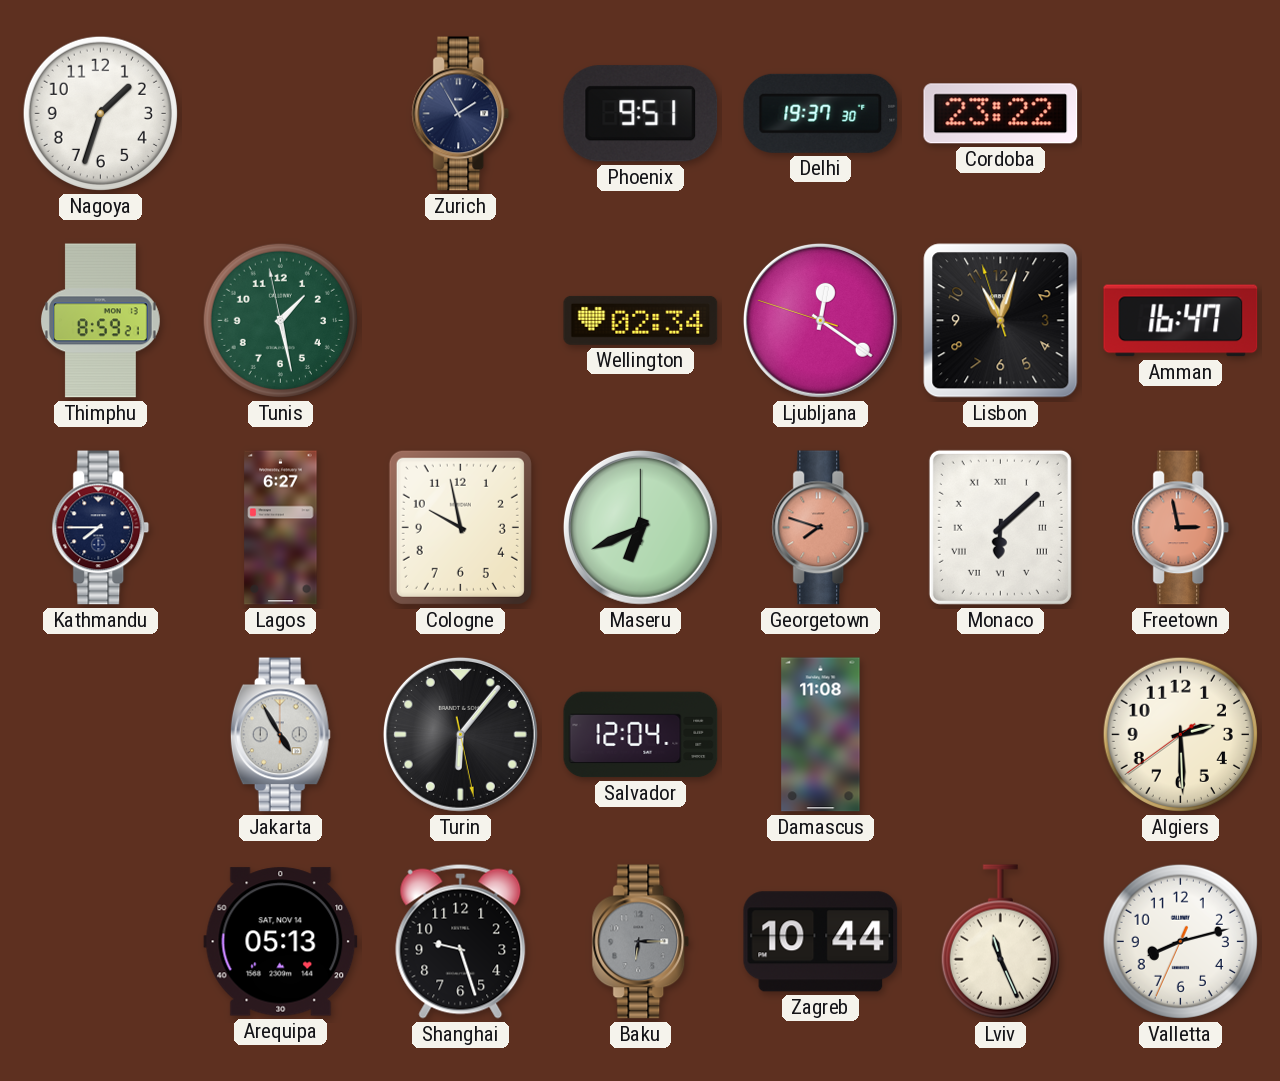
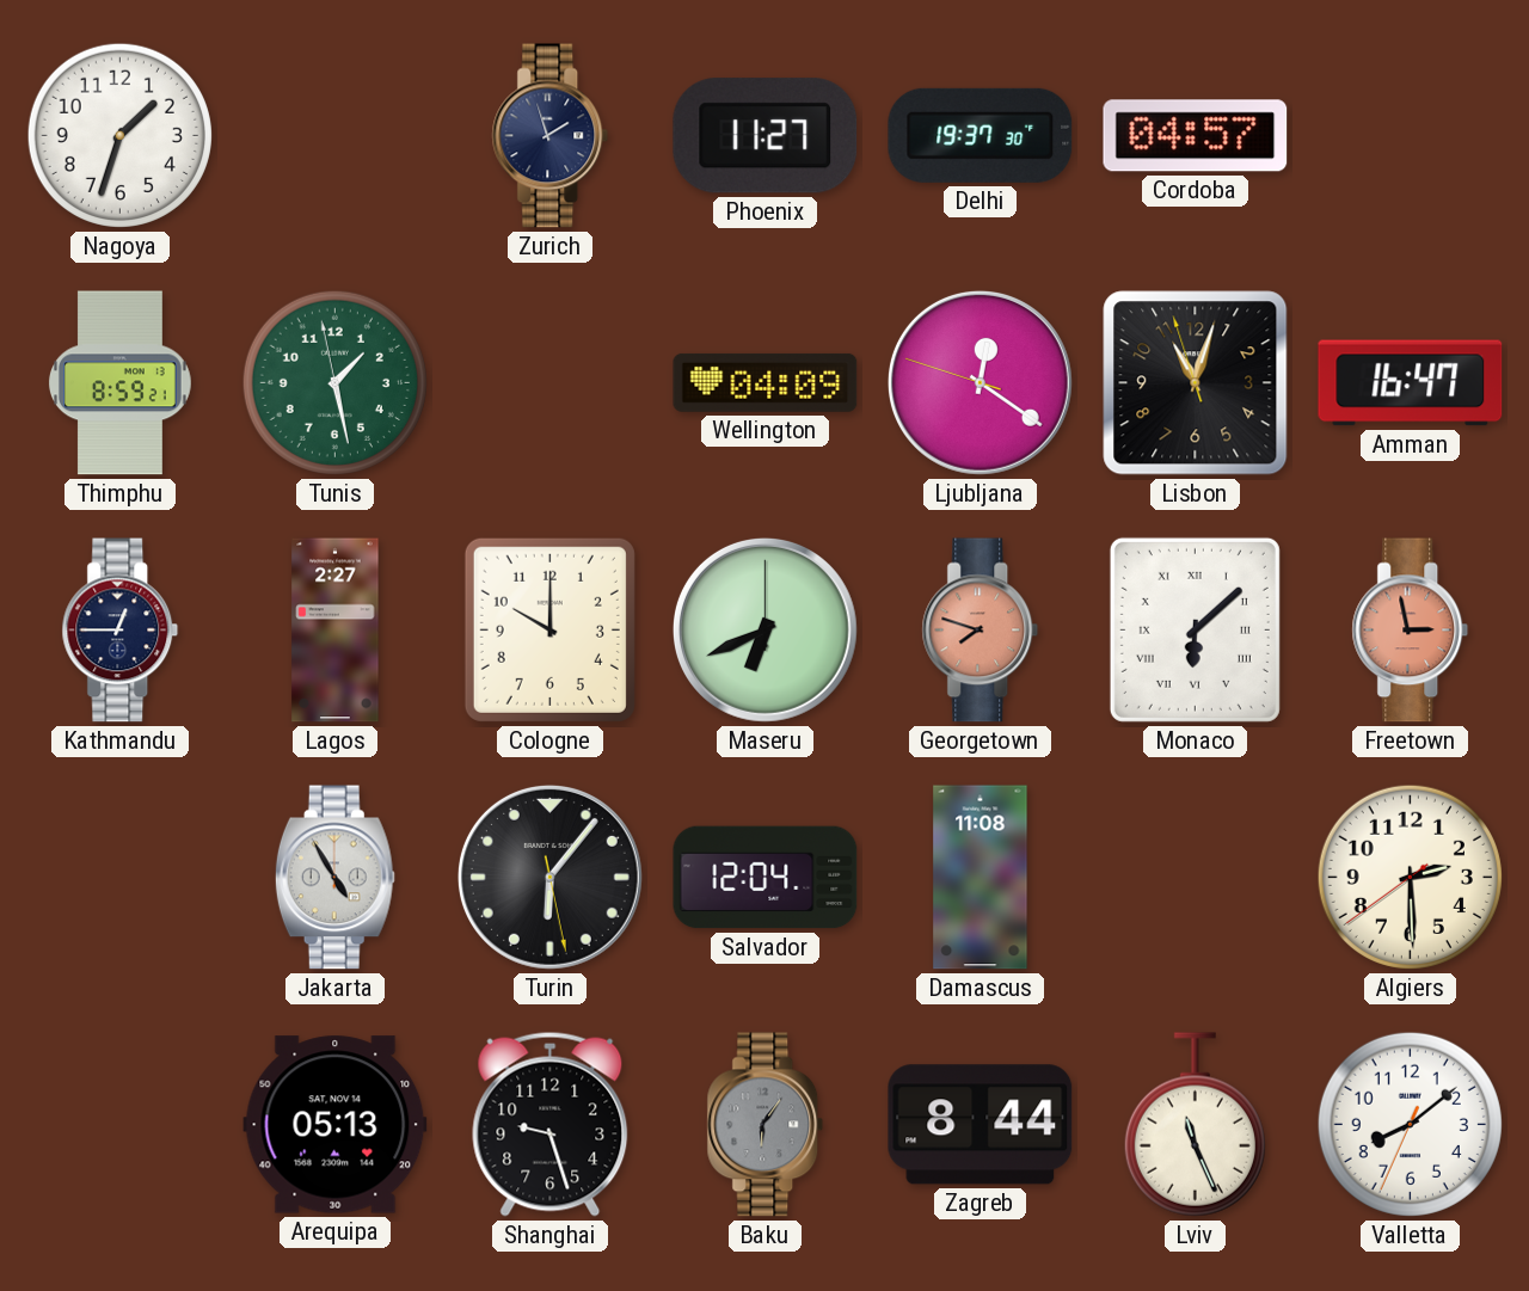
Zurich: 1:55 -> 1:57
Phoenix: 9:51 -> 11:27
Cordoba: 23:22 -> 04:57
Wellington: 02:34 -> 04:09
Kathmandu: 7:45 -> 12:45
Lagos: 6:27 -> 2:27
Cologne: 9:58 -> 10:00
Baku: 6:15 -> 6:06
Zagreb: 10:44 -> 8:44
Valletta: 8:12 -> 8:08
